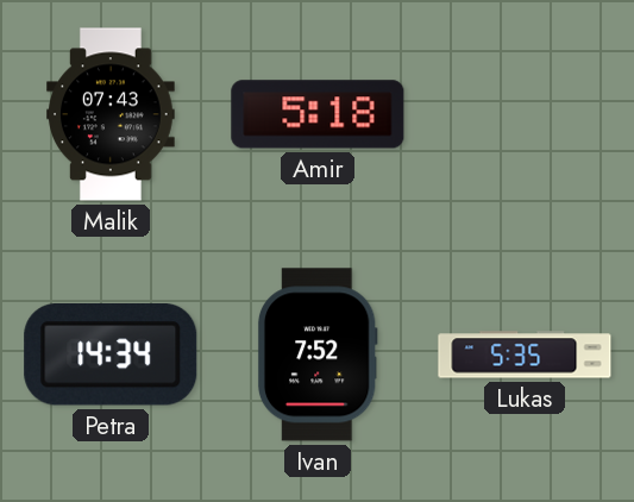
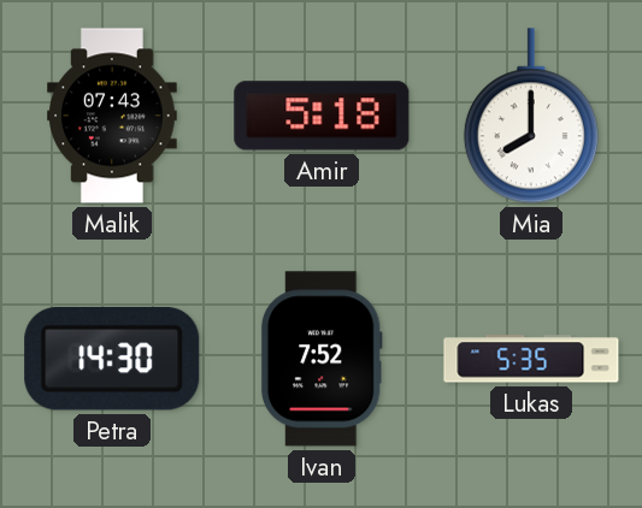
Mia: none -> 8:00
Petra: 14:34 -> 14:30
